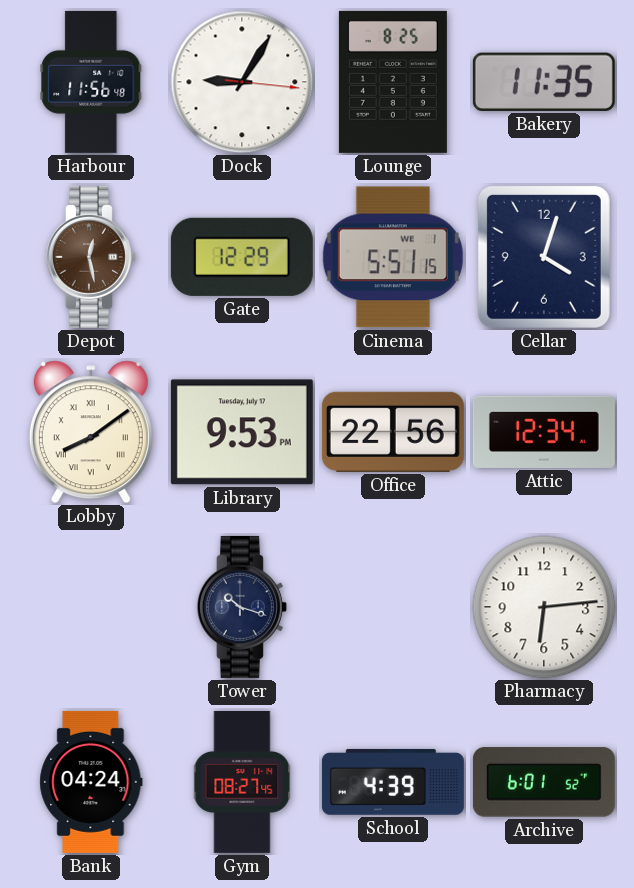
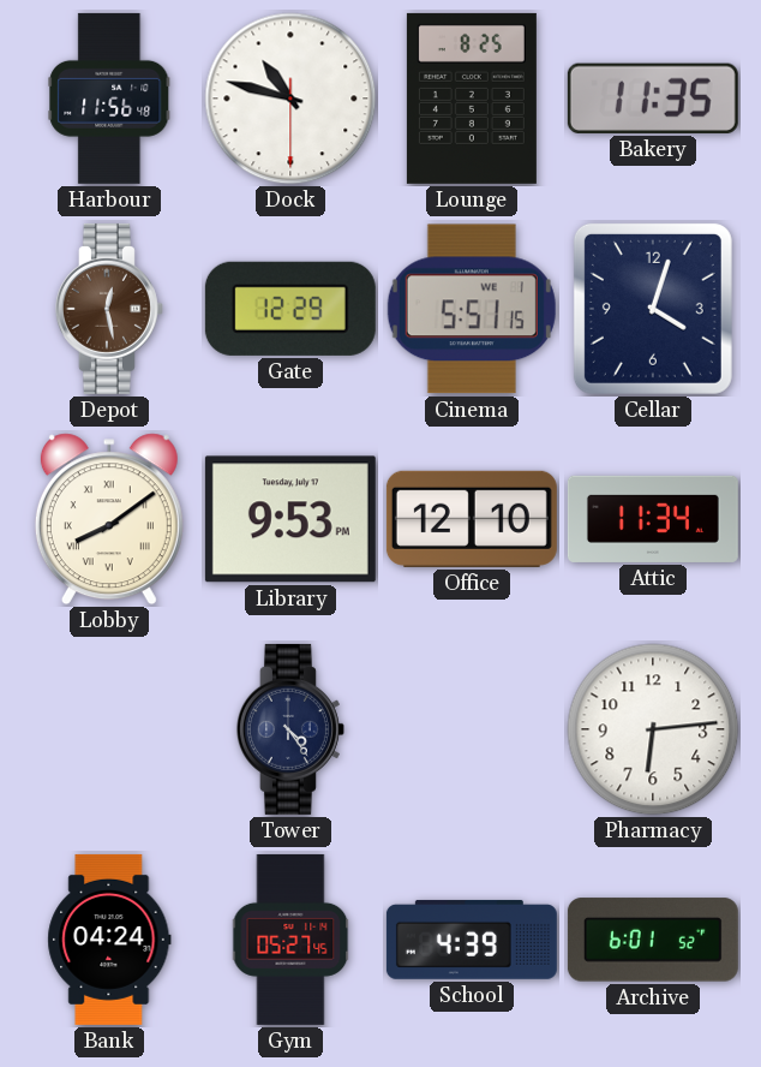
Dock: 9:05 -> 10:47
Office: 22:56 -> 12:10
Attic: 12:34 -> 11:34
Tower: 10:18 -> 4:24
Gym: 08:27 -> 05:27
